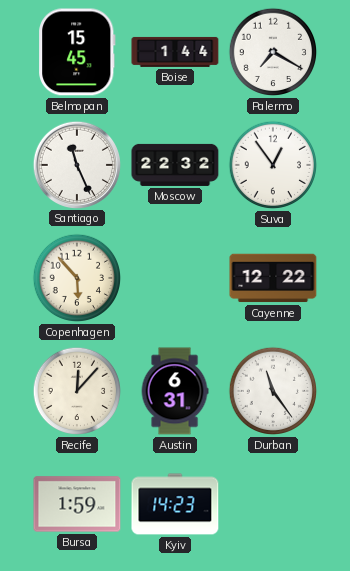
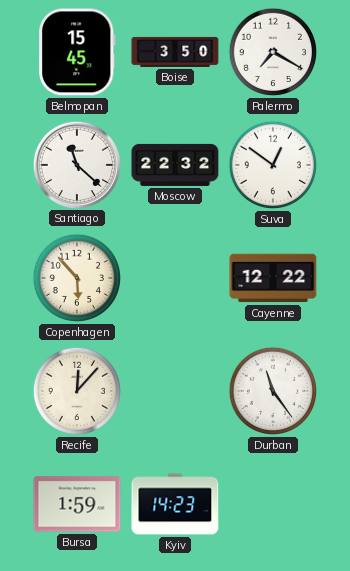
Boise: 1:44 -> 3:50
Santiago: 11:26 -> 11:22
Suva: 12:54 -> 12:51
Austin: 6:31 -> none
